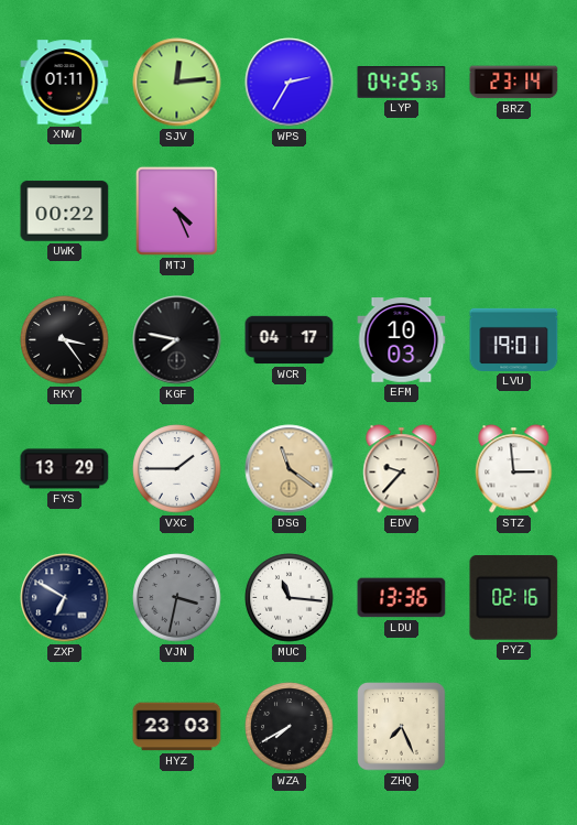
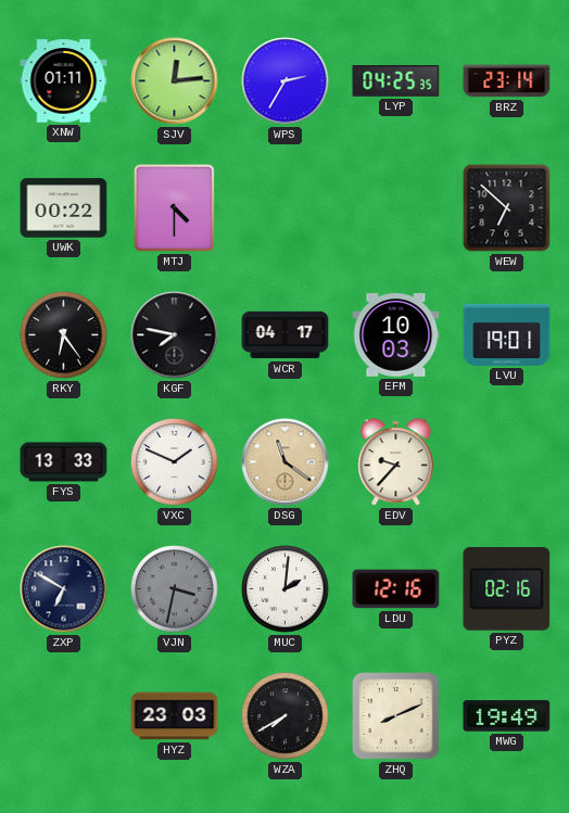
MTJ: 4:26 -> 4:30
WEW: none -> 6:52
RKY: 3:24 -> 6:24
FYS: 13:29 -> 13:33
VXC: 1:45 -> 1:49
STZ: 2:59 -> none
MUC: 11:16 -> 2:01
LDU: 13:36 -> 12:16
ZHQ: 7:26 -> 8:11
MWG: none -> 19:49
